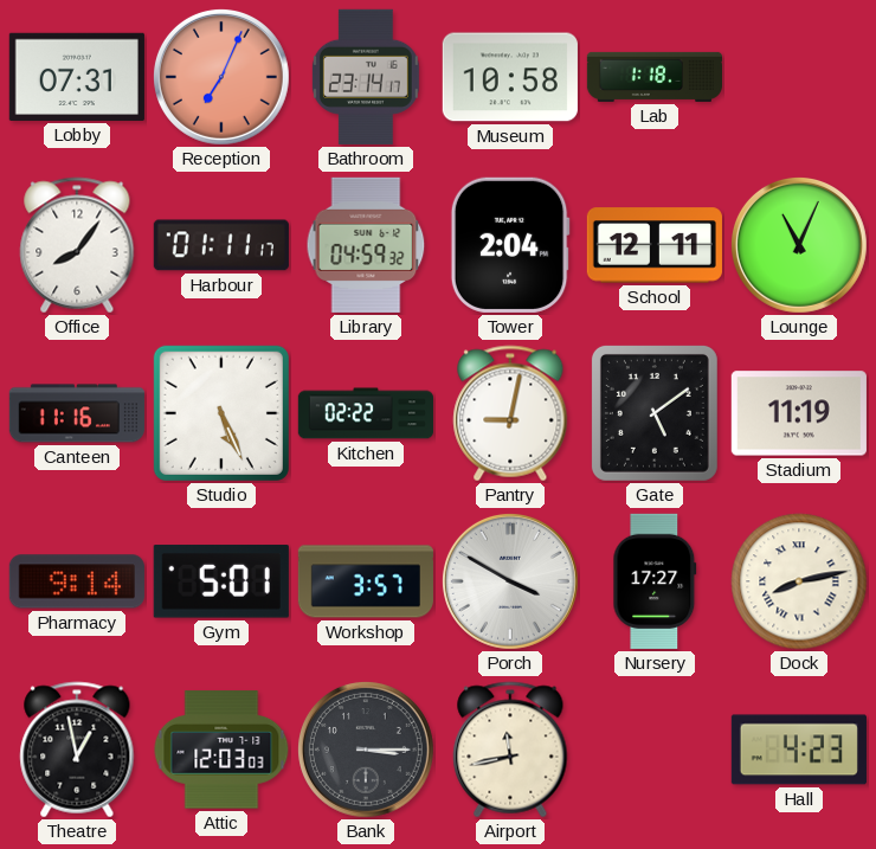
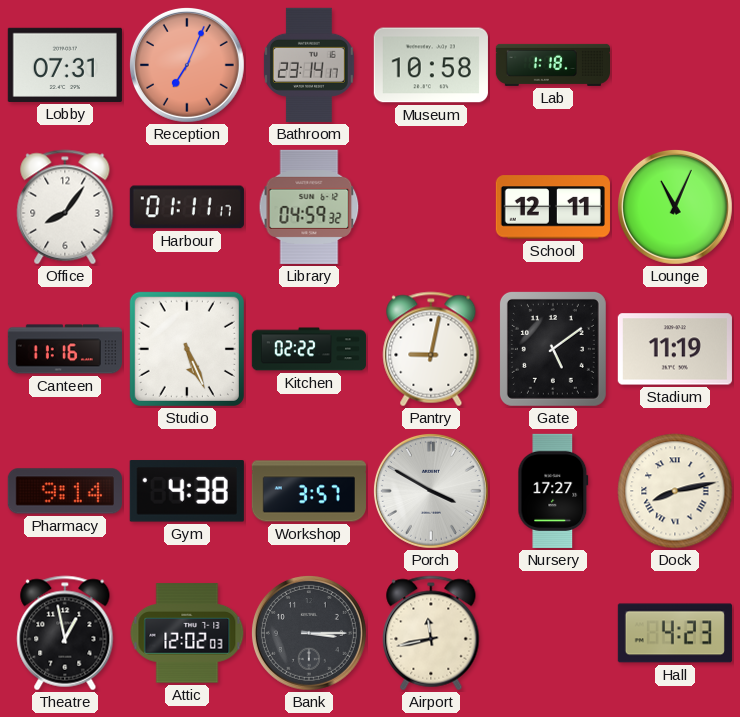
Tower: 2:04 -> none
Gym: 5:01 -> 4:38
Attic: 12:03 -> 12:02
